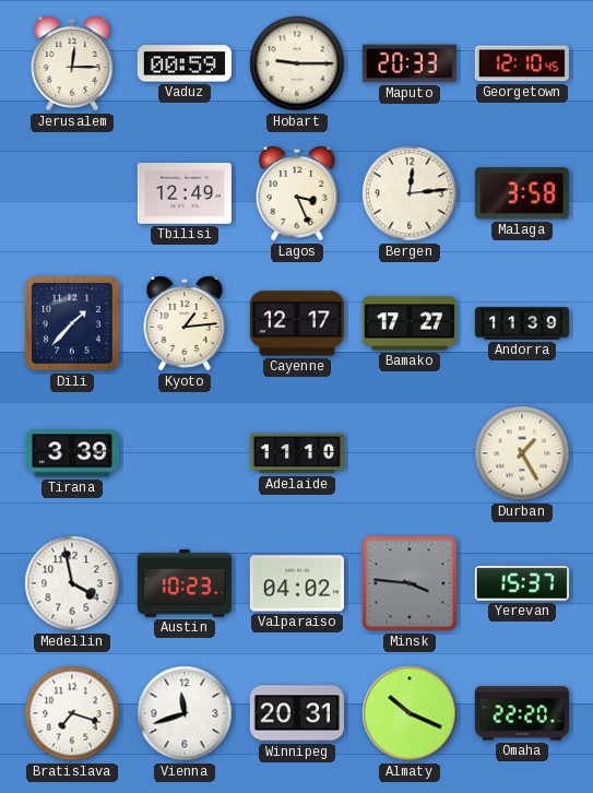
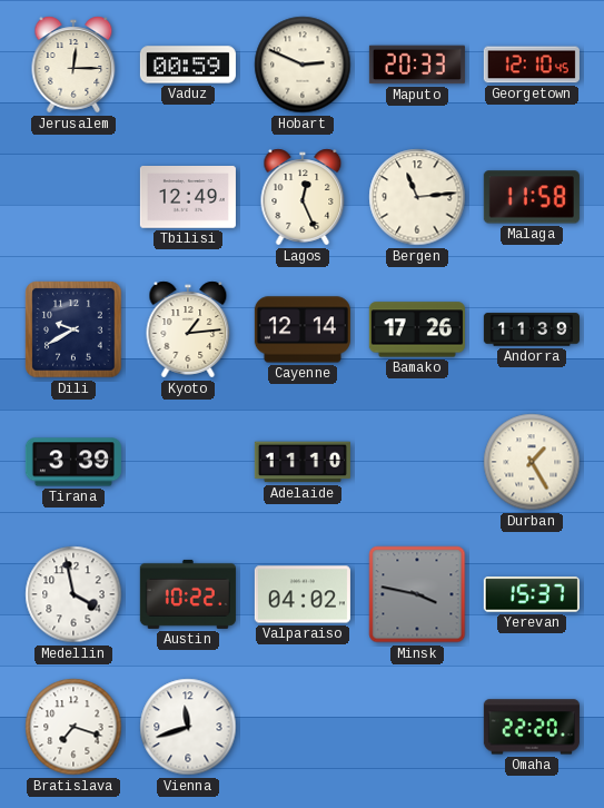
Hobart: 9:15 -> 2:49
Lagos: 3:26 -> 12:26
Bergen: 12:14 -> 11:14
Malaga: 3:58 -> 11:58
Dili: 1:37 -> 9:40
Cayenne: 12:17 -> 12:14
Bamako: 17:27 -> 17:26
Austin: 10:23 -> 10:22
Minsk: 3:46 -> 3:47
Winnipeg: 20:31 -> none
Almaty: 10:19 -> none
